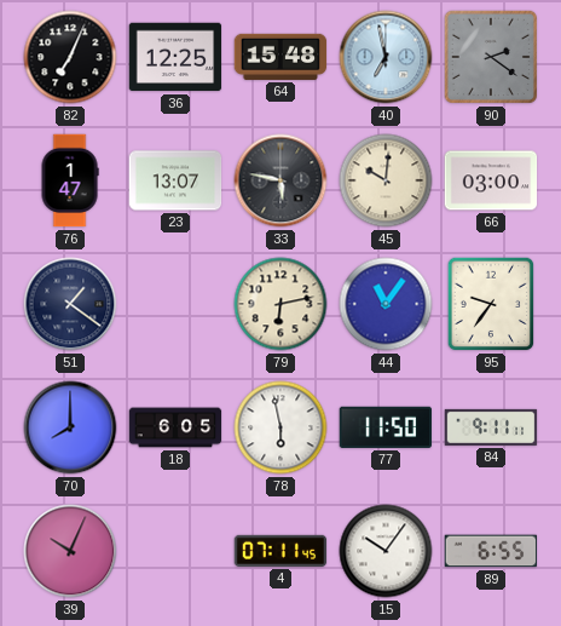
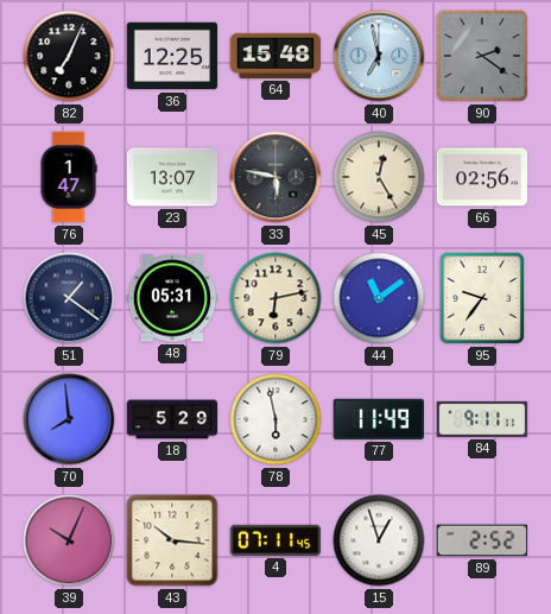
45: 10:01 -> 12:25
66: 03:00 -> 02:56
48: none -> 05:31
44: 11:06 -> 11:09
70: 8:00 -> 7:59
18: 6:05 -> 5:29
77: 11:50 -> 11:49
43: none -> 10:16
15: 10:06 -> 12:57
89: 6:55 -> 2:52
